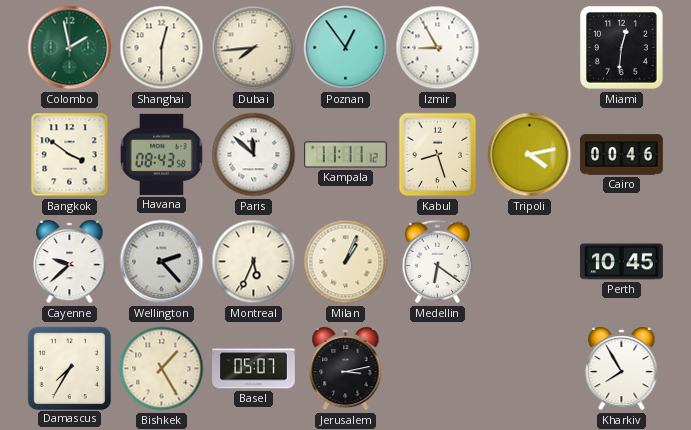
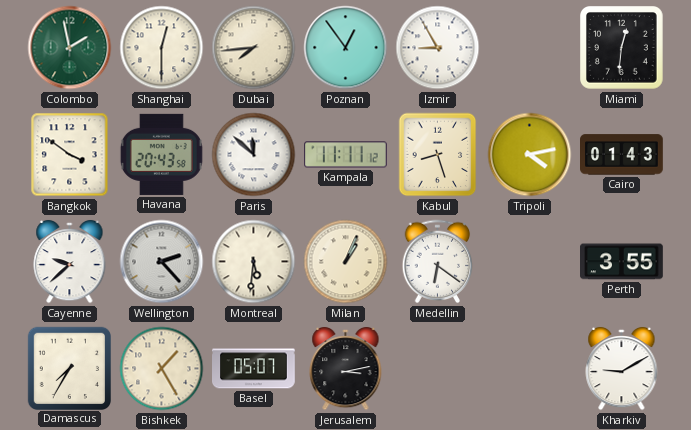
Havana: 08:43 -> 20:43
Cairo: 00:46 -> 01:43
Montreal: 5:34 -> 5:31
Perth: 10:45 -> 3:55
Kharkiv: 7:55 -> 9:10
